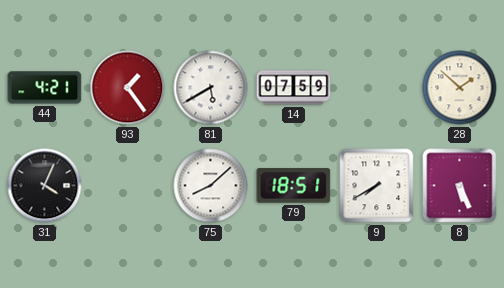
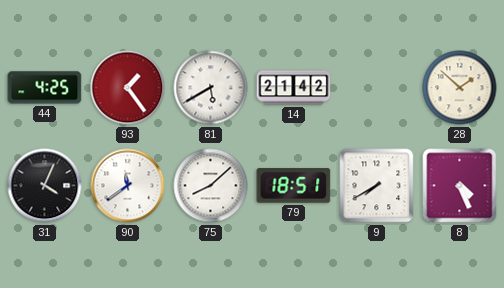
44: 4:21 -> 4:25
14: 07:59 -> 21:42
90: none -> 11:39
8: 5:26 -> 4:26
